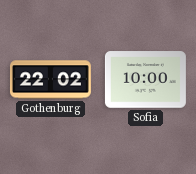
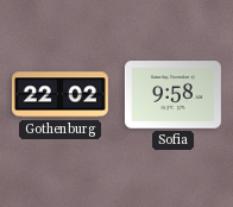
Sofia: 10:00 -> 9:58
